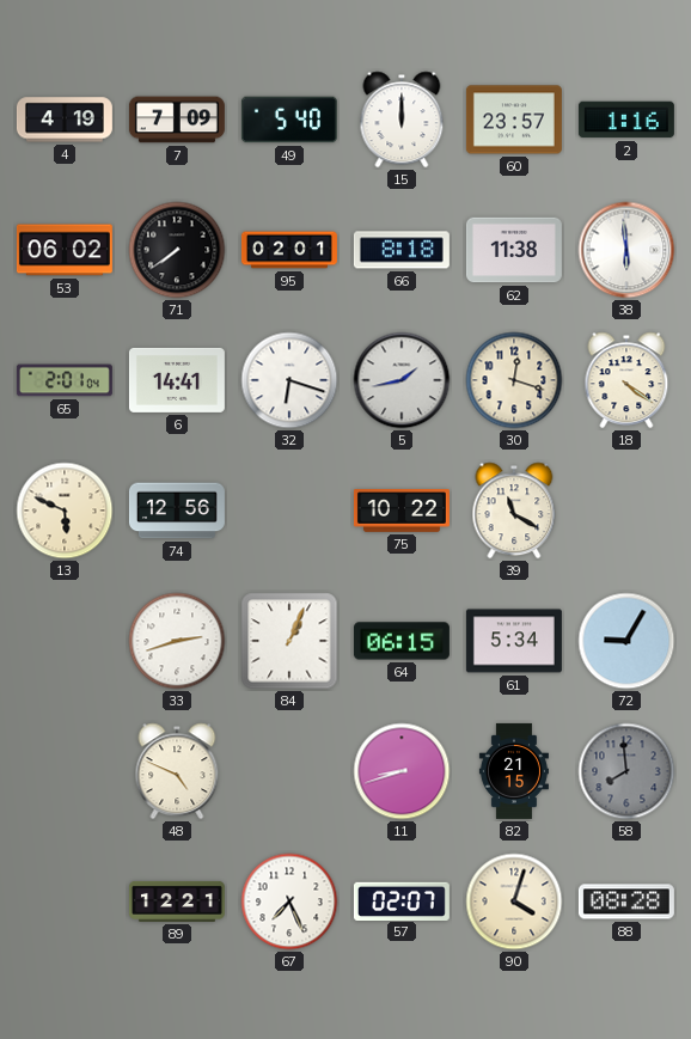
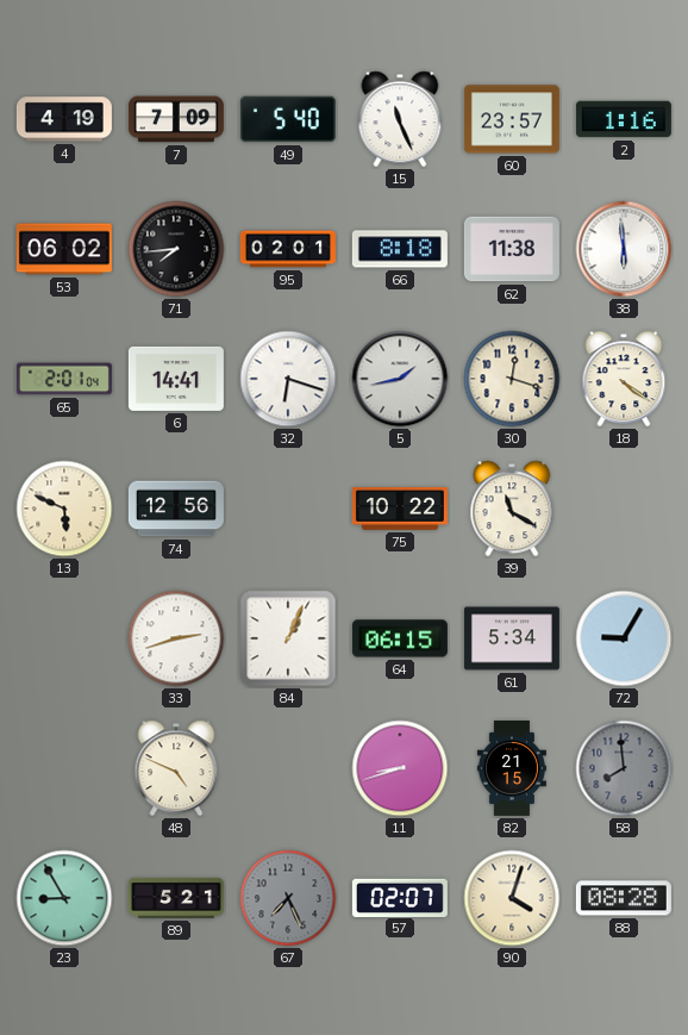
15: 12:00 -> 11:26
71: 7:39 -> 7:44
23: none -> 8:55
89: 12:21 -> 5:21
67 dial: white -> grey
